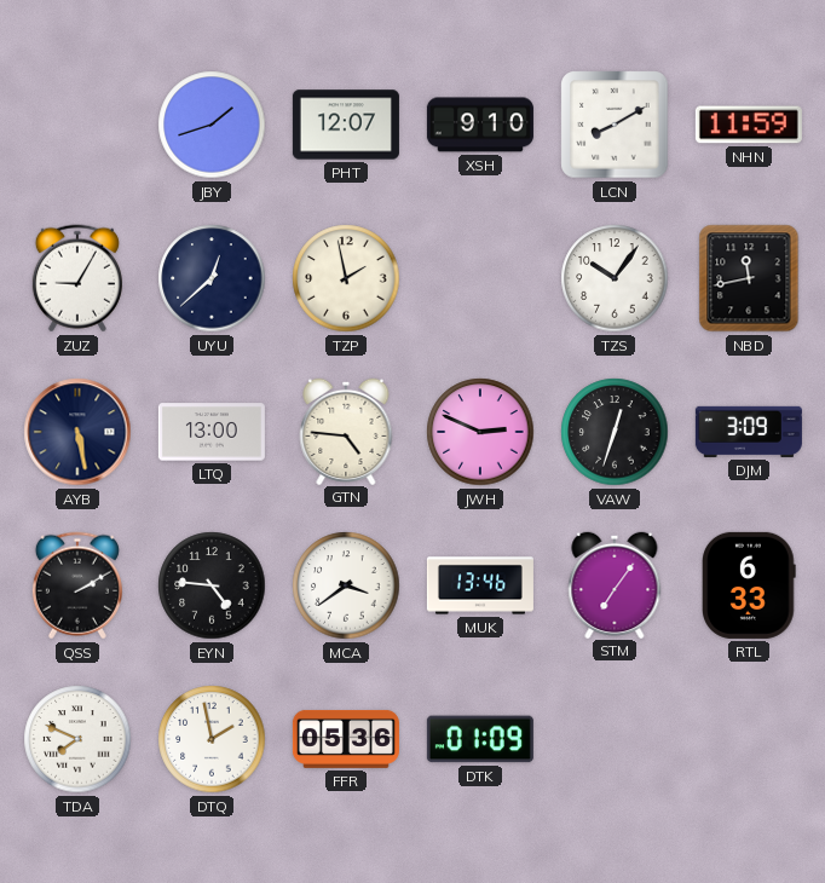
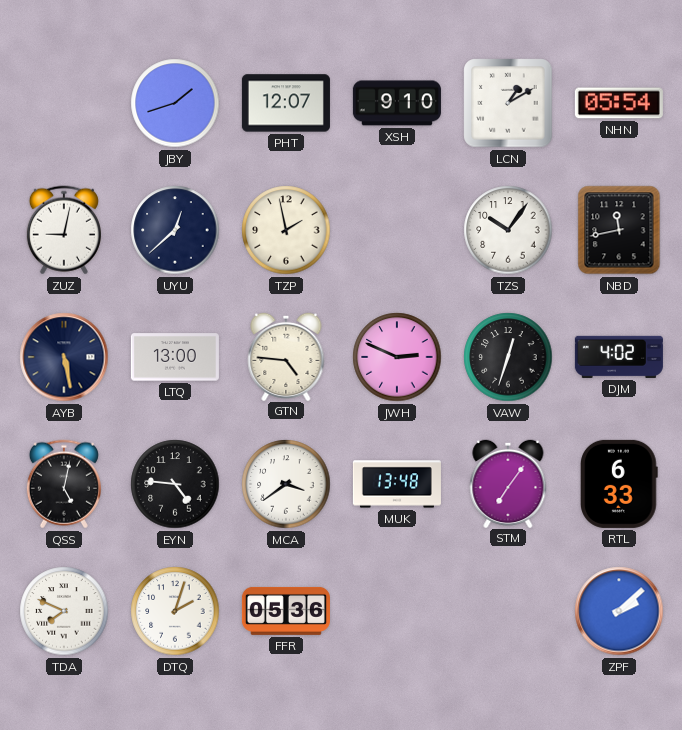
LCN: 8:10 -> 1:10
NHN: 11:59 -> 05:54
ZUZ: 9:05 -> 9:02
DJM: 3:09 -> 4:02
QSS: 2:10 -> 5:02
MUK: 13:46 -> 13:48
DTQ: 1:58 -> 2:03
DTK: 01:09 -> none
ZPF: none -> 2:08
